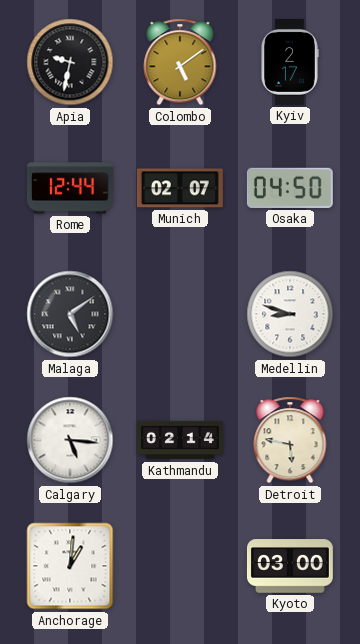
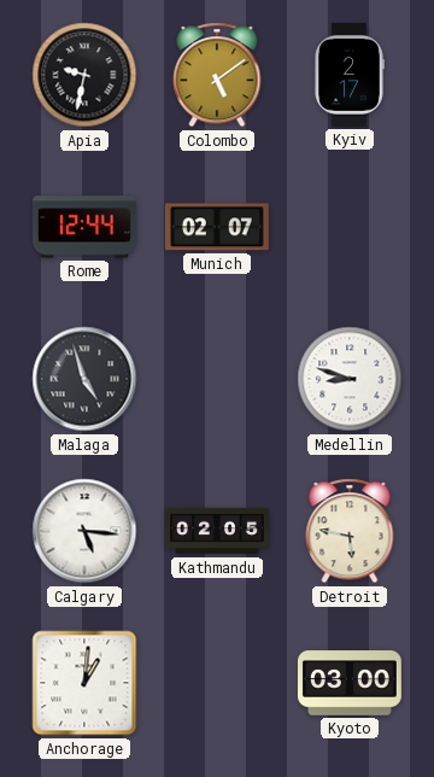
Osaka: 04:50 -> none
Malaga: 5:09 -> 4:57
Kathmandu: 02:14 -> 02:05
